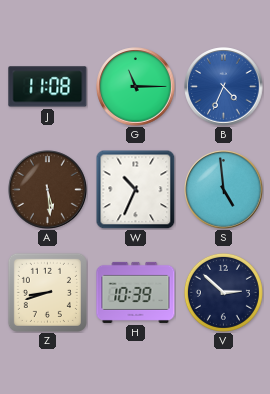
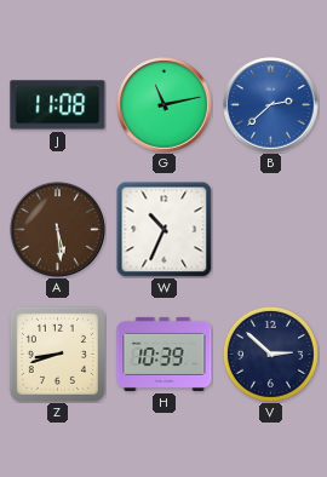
G: 11:15 -> 11:13
B: 4:34 -> 2:38
S: 4:59 -> none
